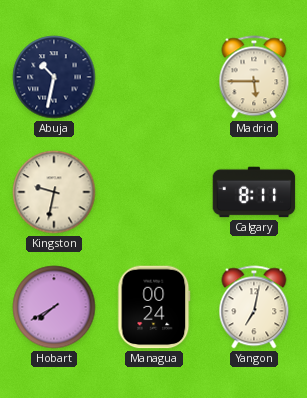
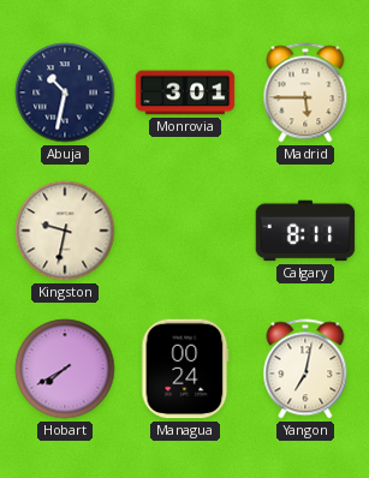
Monrovia: none -> 3:01
